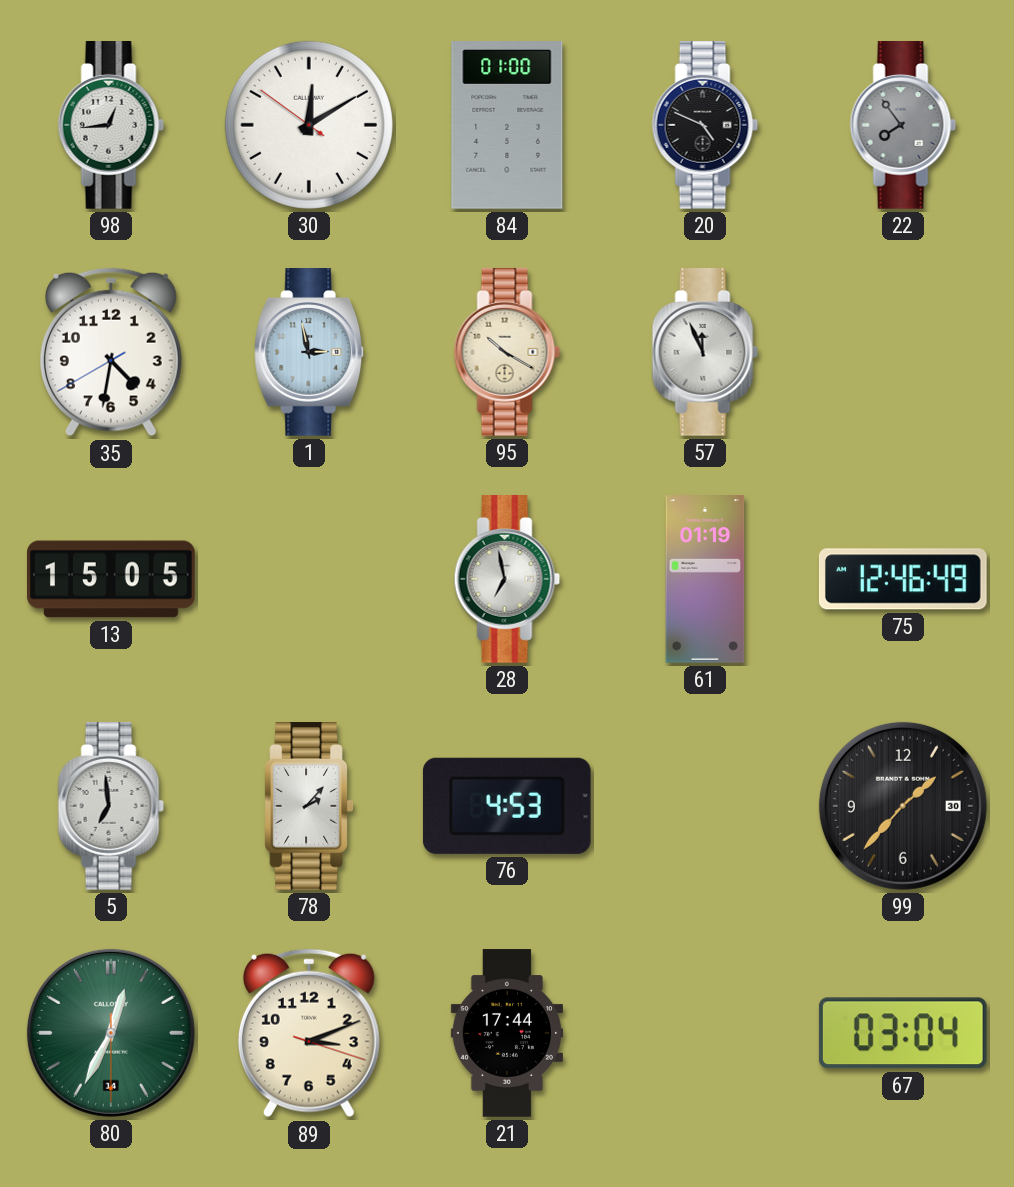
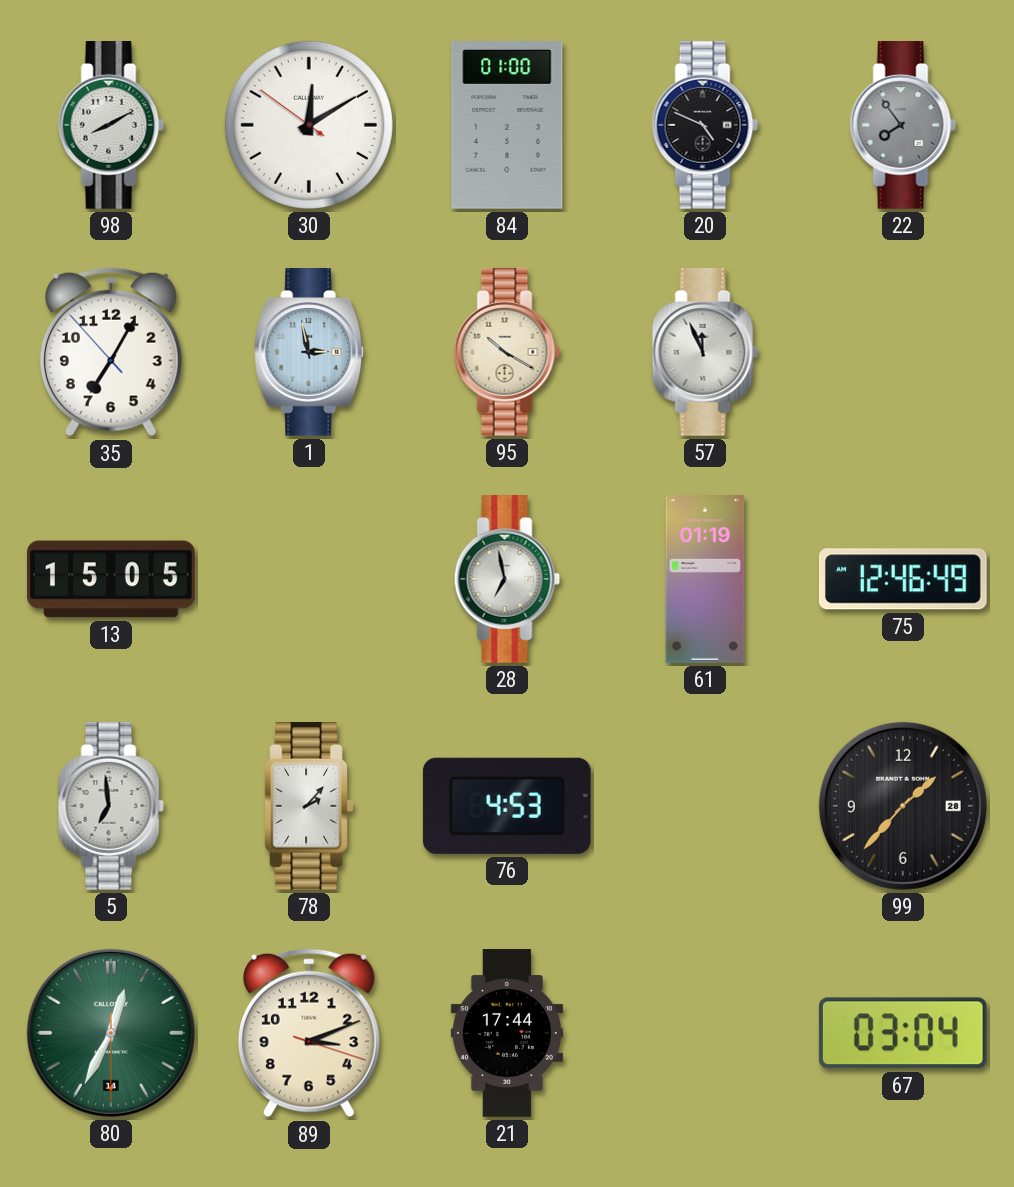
98: 12:44 -> 8:10
35: 4:31 -> 7:04
99 date: 30 -> 28
